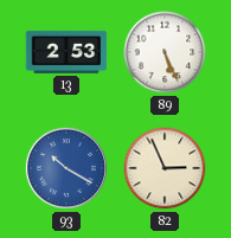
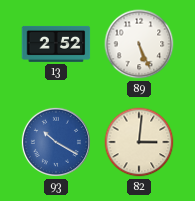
13: 2:53 -> 2:52
82: 2:56 -> 3:01
